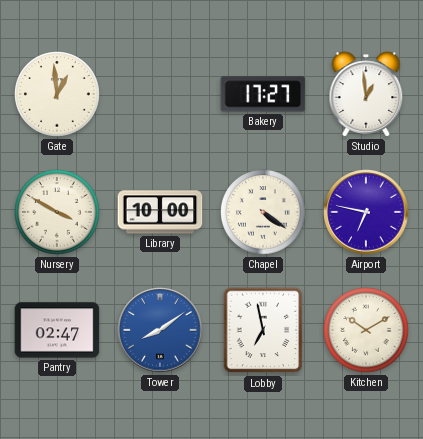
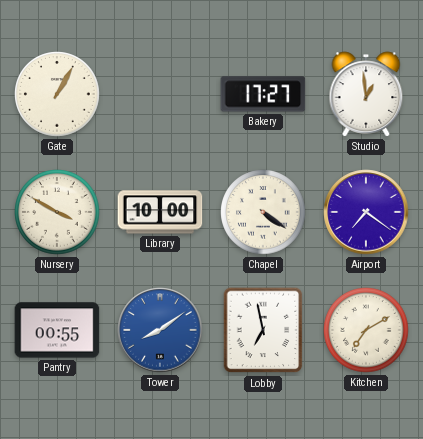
Gate: 12:59 -> 1:05
Airport: 6:47 -> 7:21
Pantry: 02:47 -> 00:55
Kitchen: 10:10 -> 7:10
